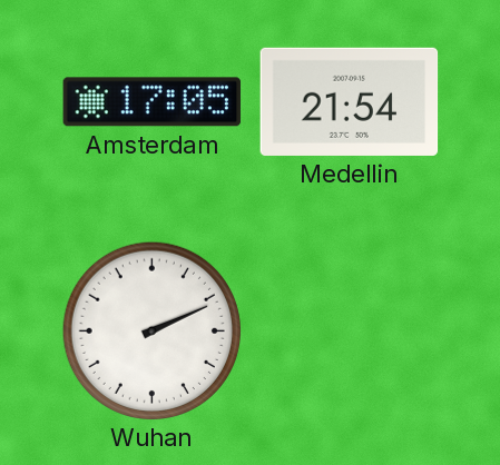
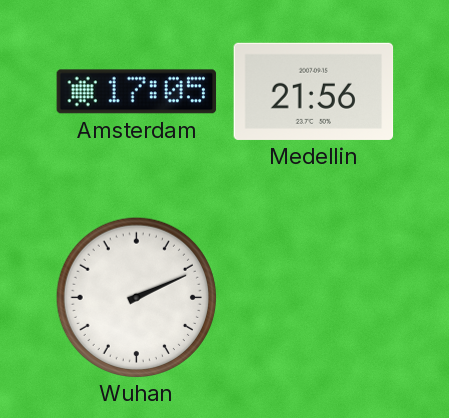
Medellin: 21:54 -> 21:56
